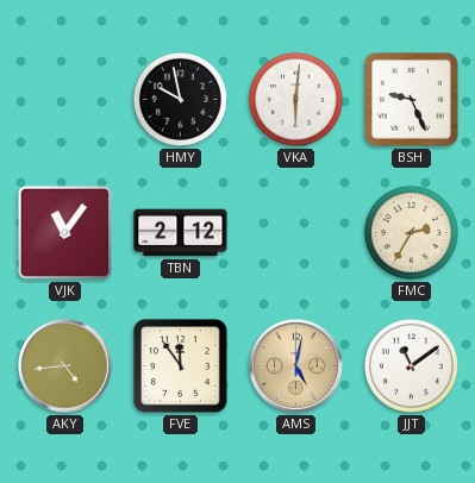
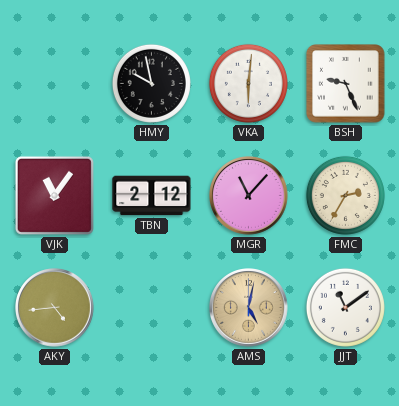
MGR: none -> 11:07
FVE: 11:54 -> none
